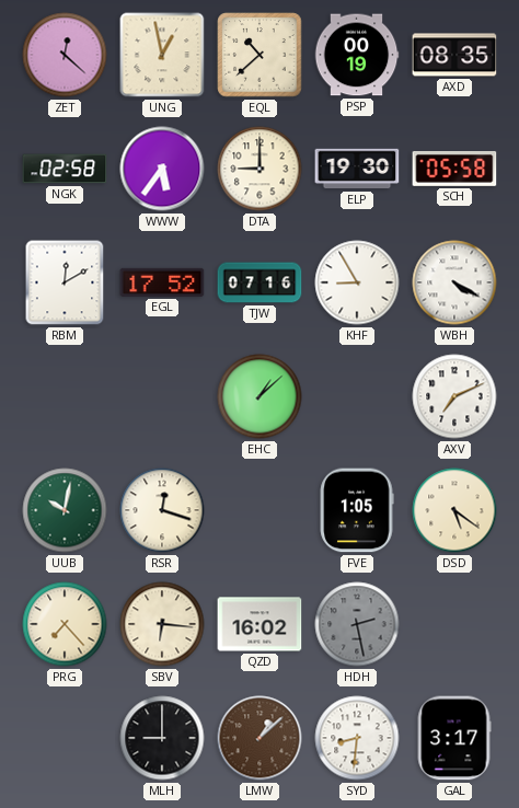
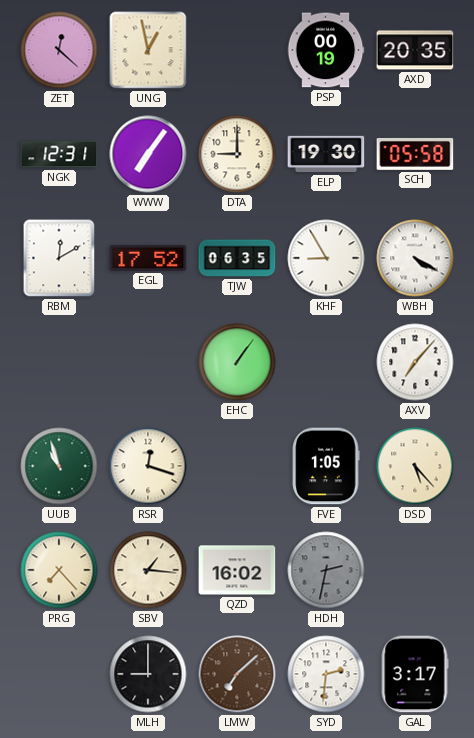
EQL: 10:38 -> none
AXD: 08:35 -> 20:35
NGK: 02:58 -> 12:31
WWW: 5:36 -> 7:06
TJW: 07:16 -> 06:35
EHC: 1:08 -> 1:06
AXV: 7:11 -> 7:07
UUB: 10:02 -> 10:57
DSD: 5:21 -> 5:23
SBV: 6:16 -> 1:16
HDH: 2:28 -> 2:32
LMW: 1:08 -> 7:08
SYD: 8:31 -> 2:31
